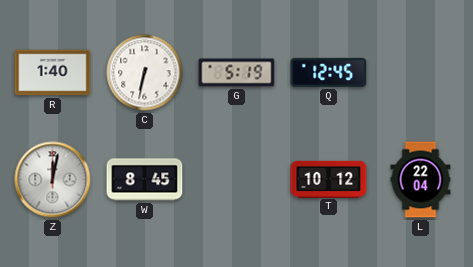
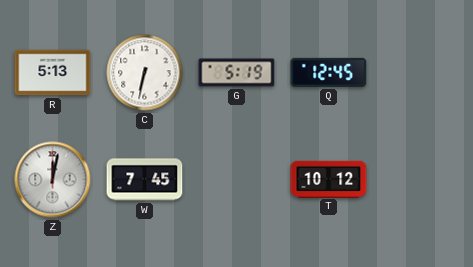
R: 1:40 -> 5:13
W: 8:45 -> 7:45
L: 22:04 -> none
